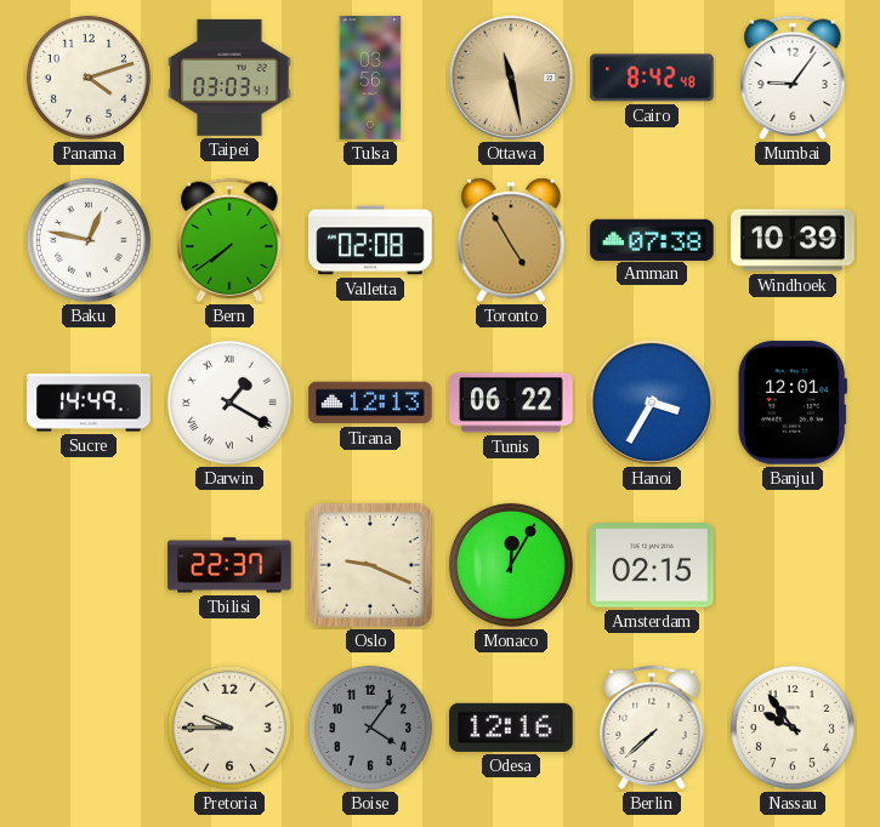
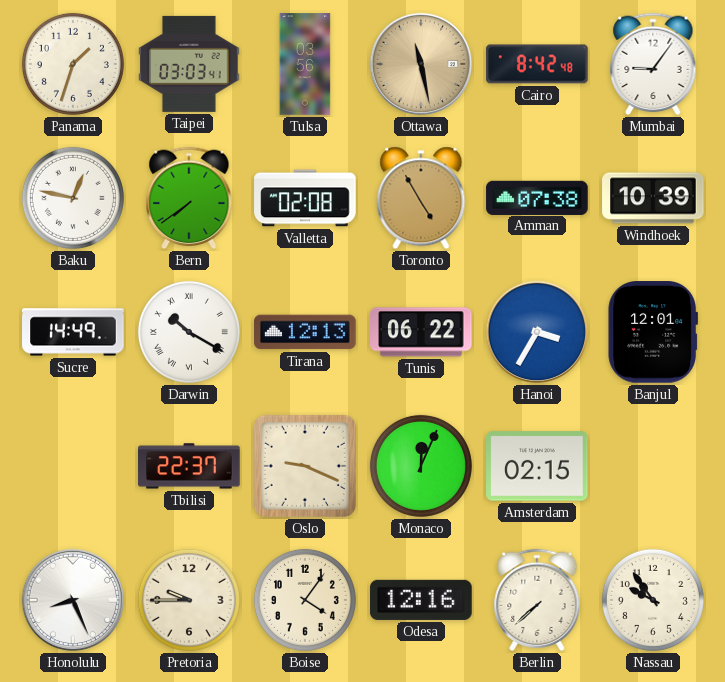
Panama: 4:12 -> 1:33
Darwin: 1:20 -> 10:20
Monaco: 12:05 -> 12:04
Honolulu: none -> 8:26
Boise dial: grey -> cream
